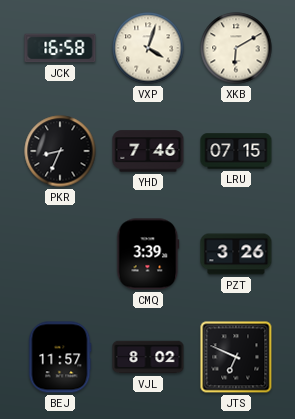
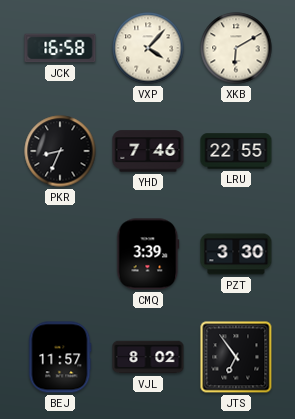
VXP: 4:03 -> 4:07
LRU: 07:15 -> 22:55
PZT: 3:26 -> 3:30
JTS: 6:49 -> 6:54
